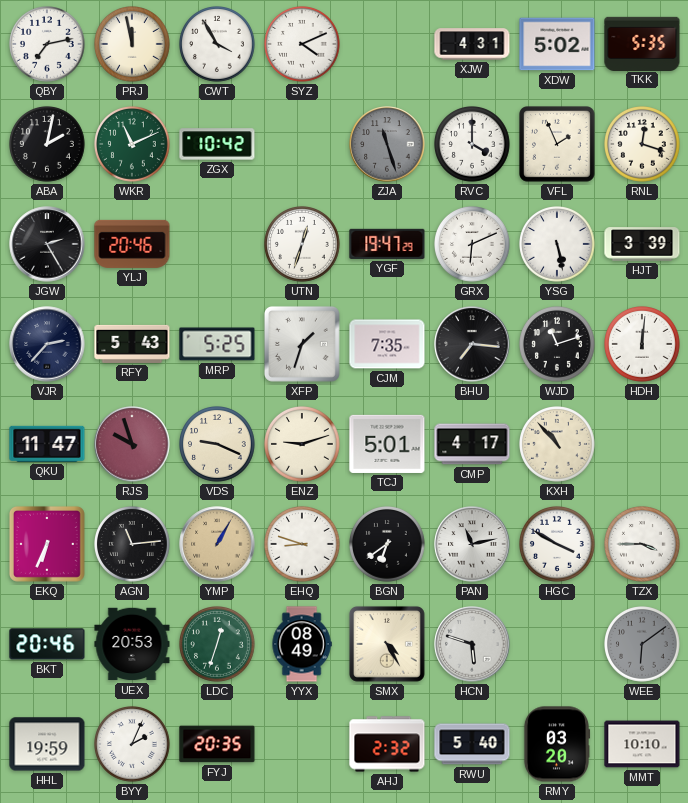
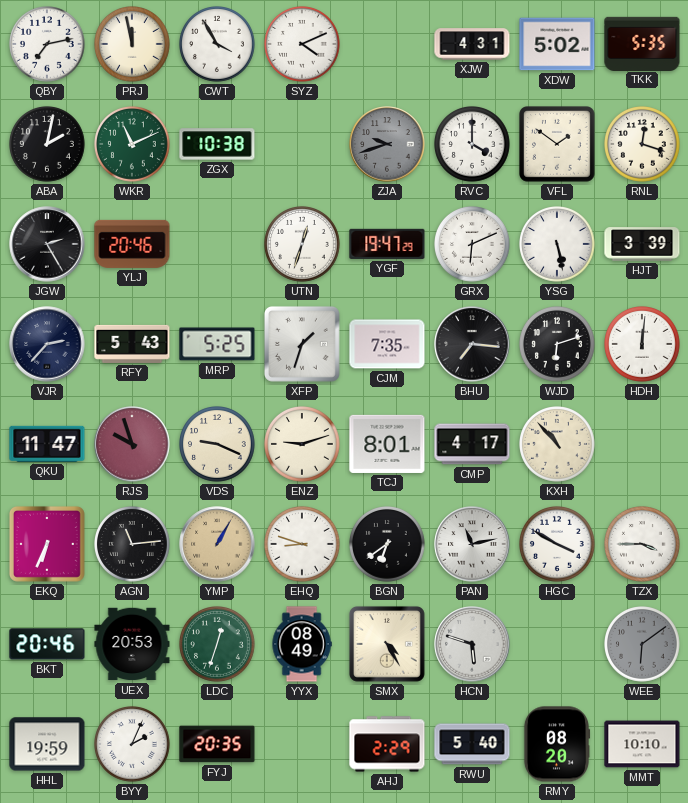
ZGX: 10:42 -> 10:38
ZJA: 11:27 -> 9:42
VFL: 1:56 -> 1:51
WJD: 11:12 -> 6:12
TCJ: 5:01 -> 8:01
AHJ: 2:32 -> 2:29
RMY: 03:20 -> 08:20
